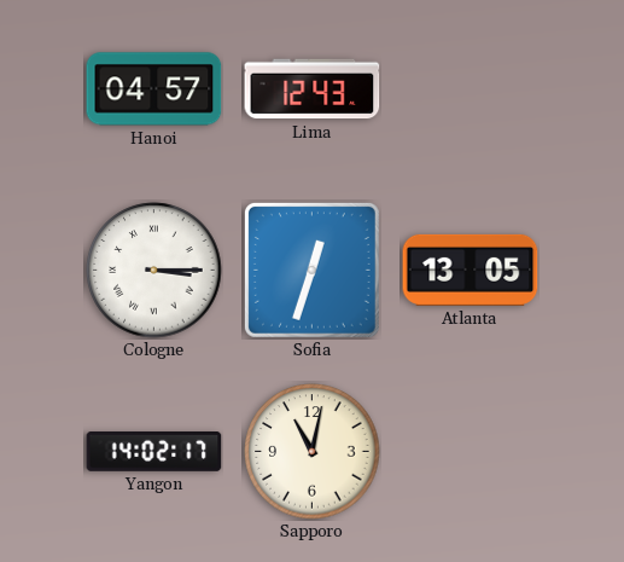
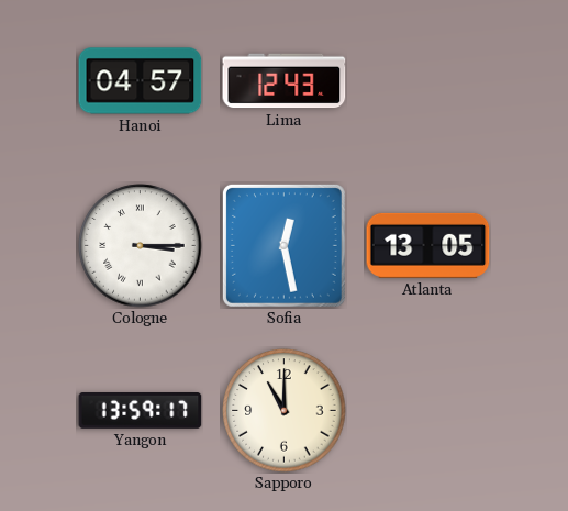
Sofia: 12:33 -> 12:28
Yangon: 14:02 -> 13:59
Sapporo: 11:02 -> 11:00
